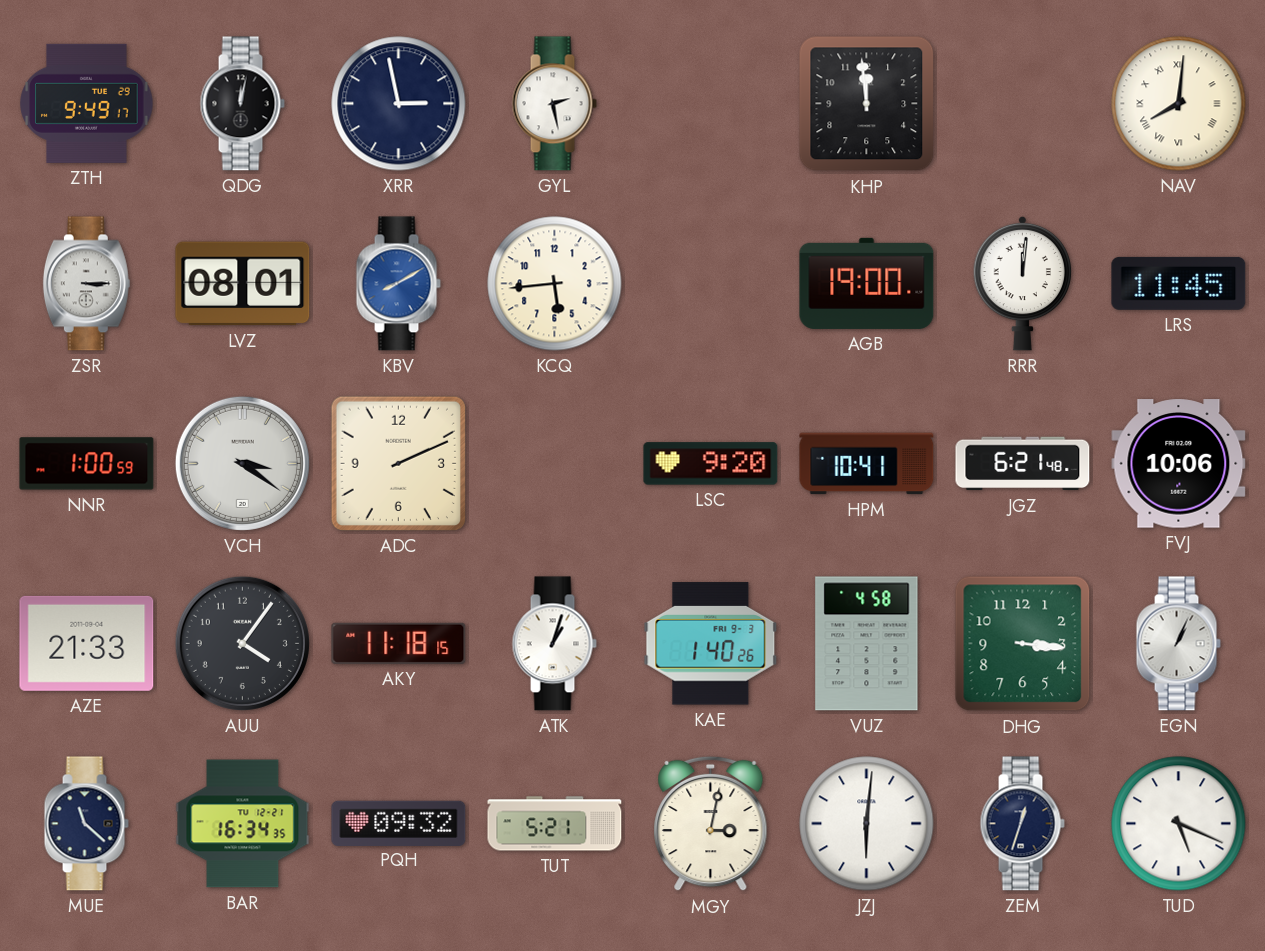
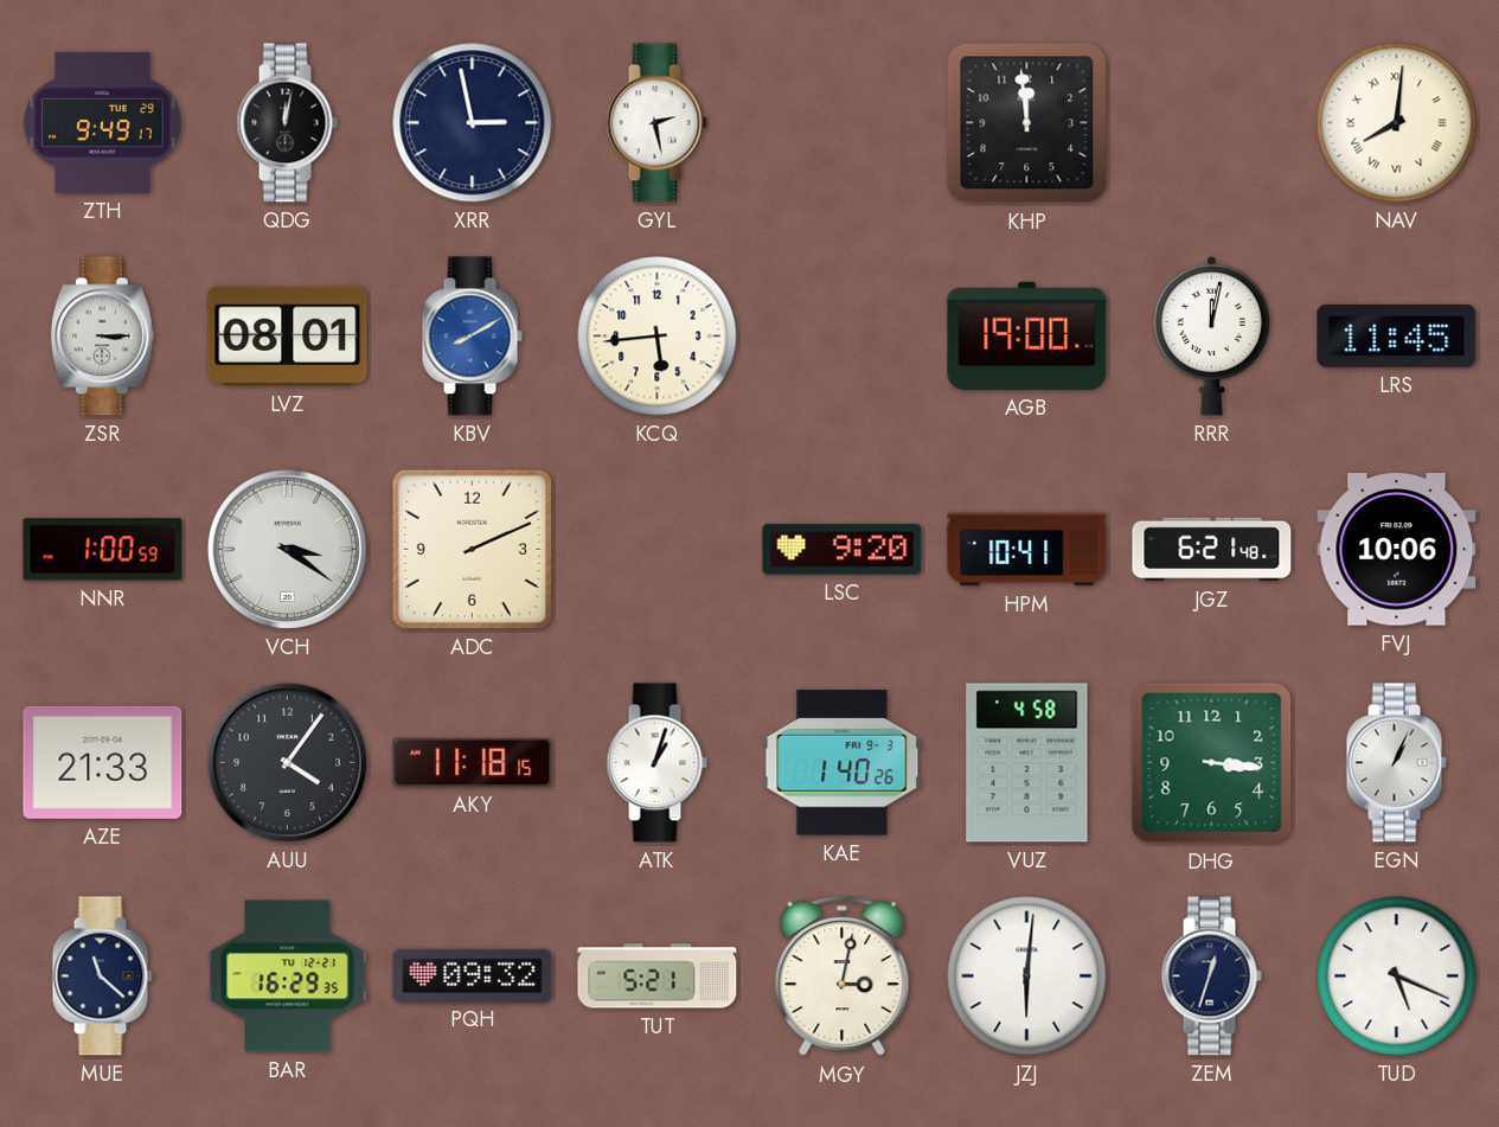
RRR: 12:01 -> 12:02
BAR: 16:34 -> 16:29
